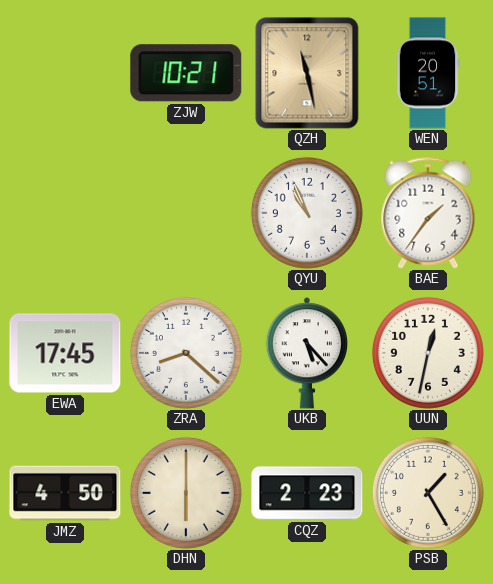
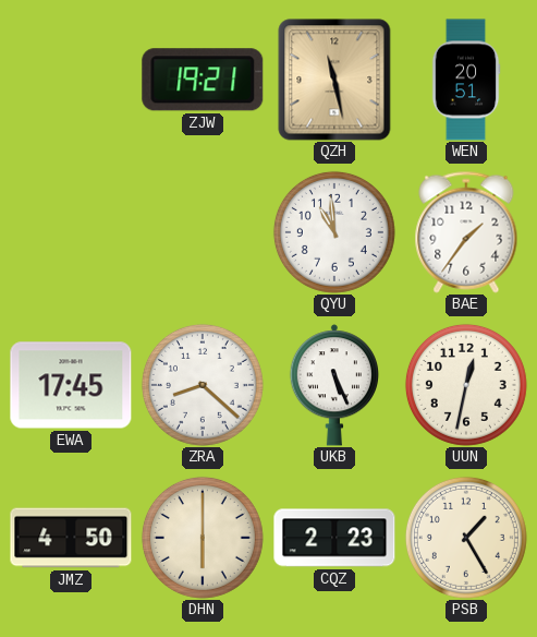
ZJW: 10:21 -> 19:21
QYU: 10:56 -> 10:59
UKB: 5:23 -> 5:26
